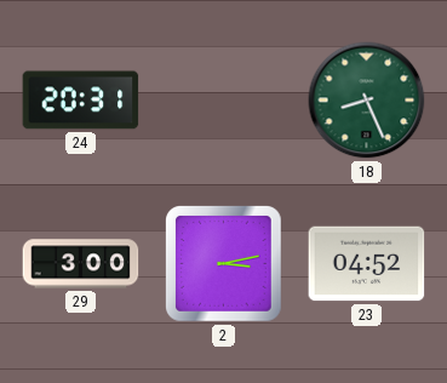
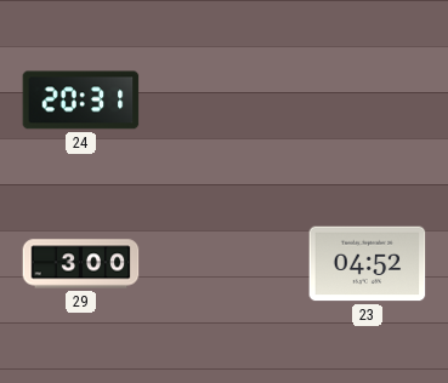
18: 8:26 -> none
2: 3:13 -> none
